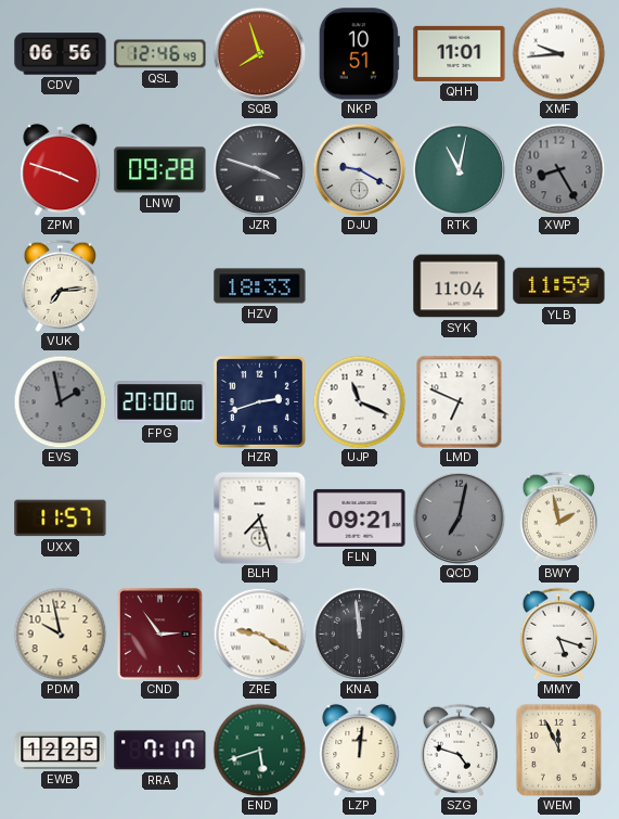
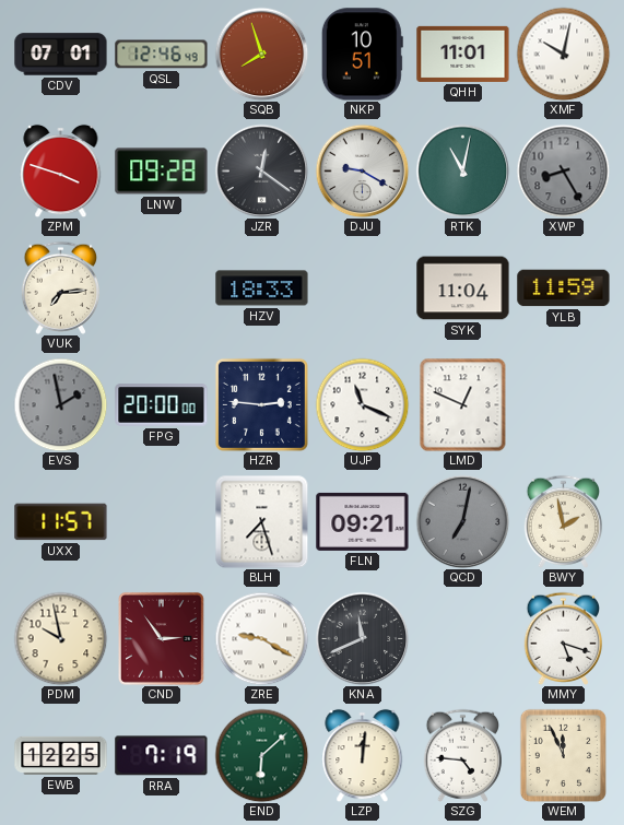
CDV: 06:56 -> 07:01
XMF: 9:44 -> 10:02
JZR: 3:48 -> 12:21
HZR: 2:42 -> 2:46
LMD: 6:49 -> 12:49
KNA: 11:59 -> 11:41
RRA: 7:17 -> 7:19
END: 5:42 -> 6:08
SZG: 4:48 -> 4:46
